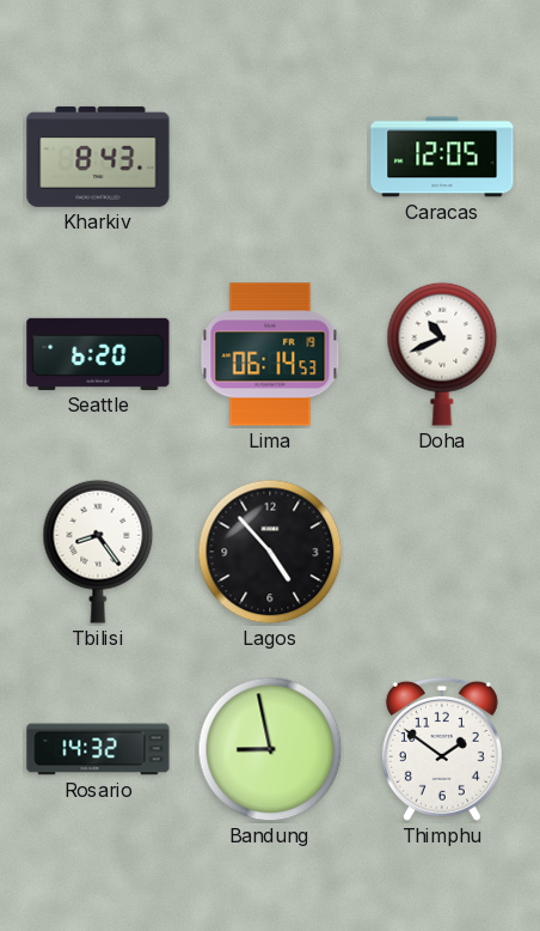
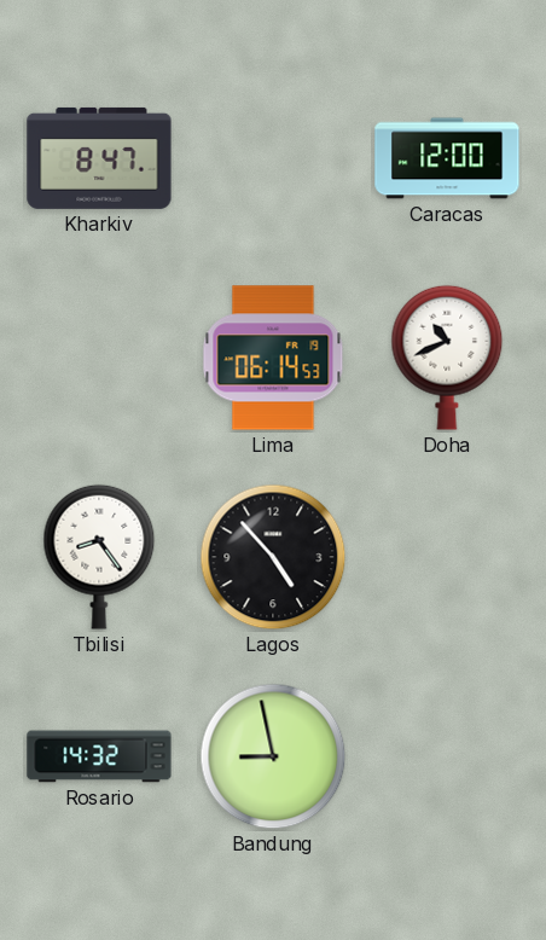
Kharkiv: 8:43 -> 8:47
Caracas: 12:05 -> 12:00
Seattle: 6:20 -> none
Thimphu: 1:51 -> none
